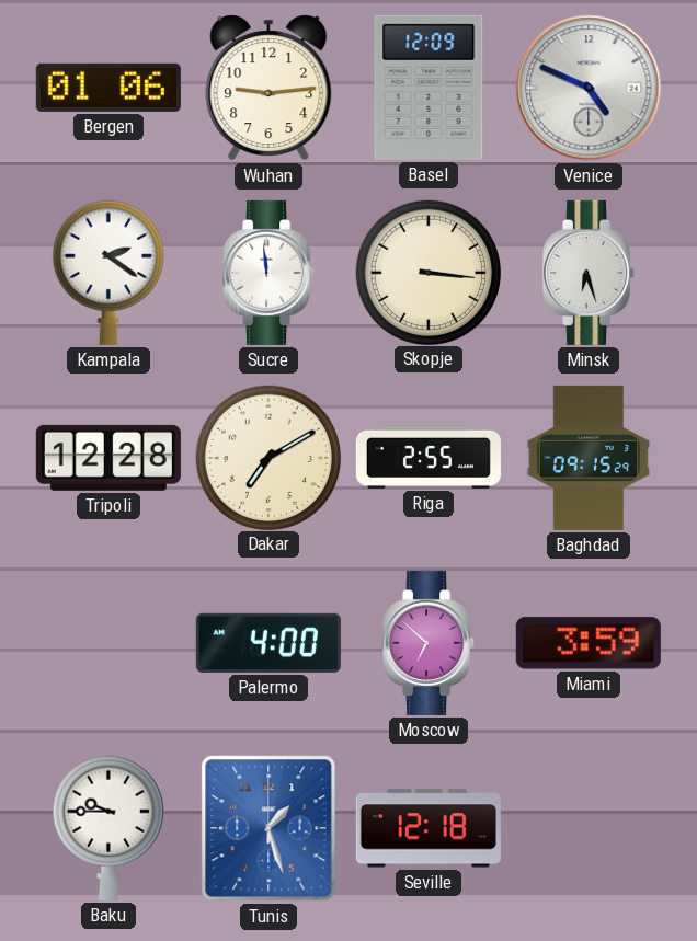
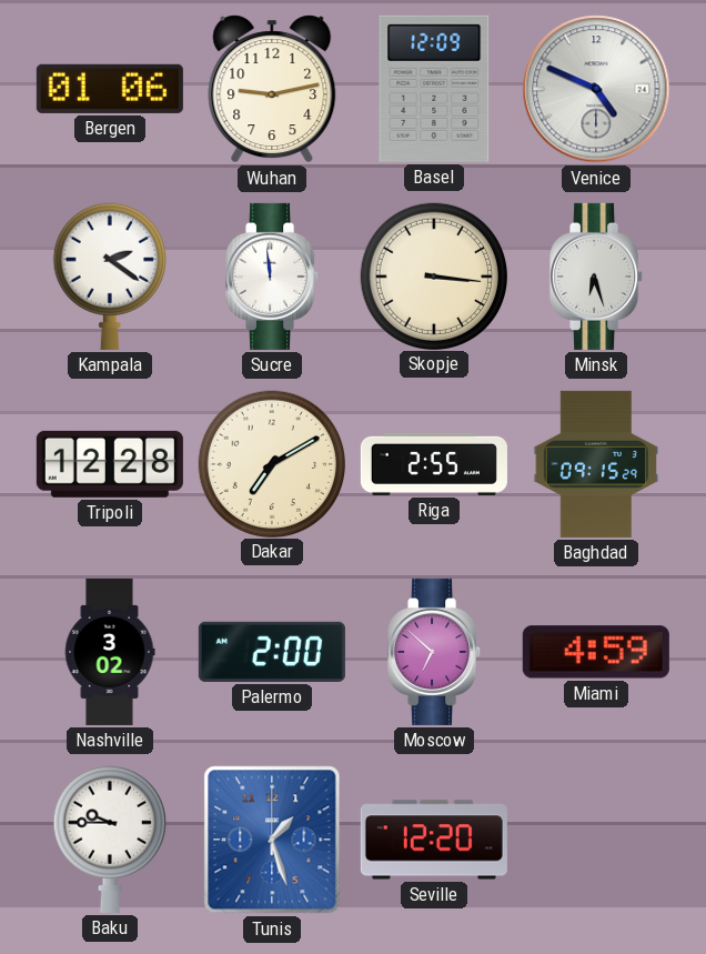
Wuhan: 9:14 -> 9:13
Nashville: none -> 3:02
Palermo: 4:00 -> 2:00
Miami: 3:59 -> 4:59
Seville: 12:18 -> 12:20
